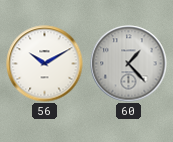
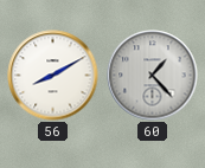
56: 10:10 -> 8:10
